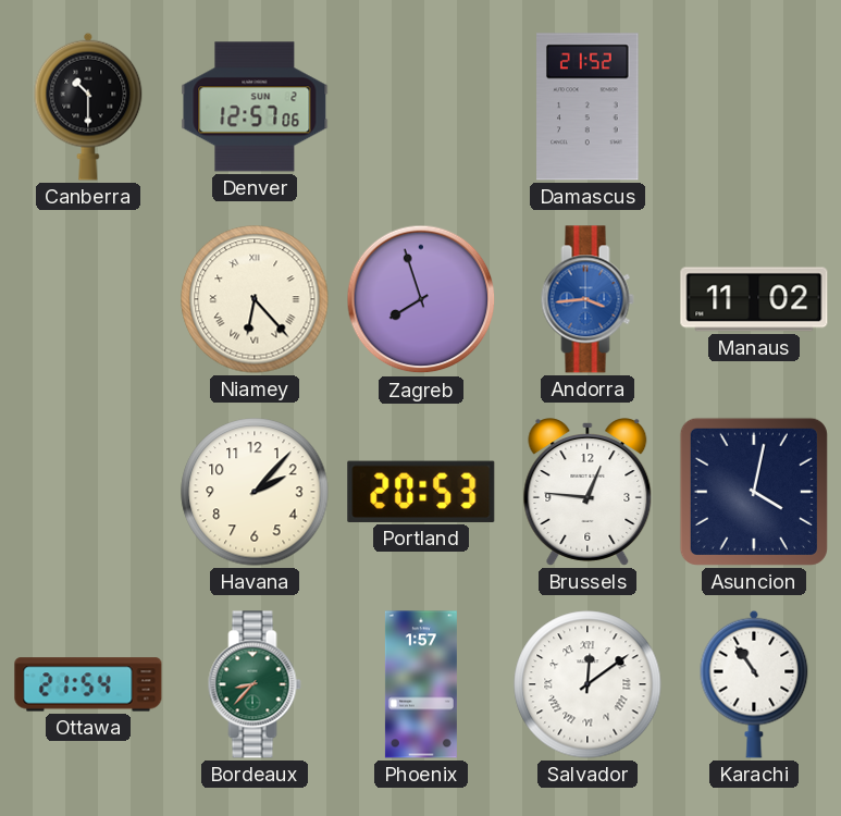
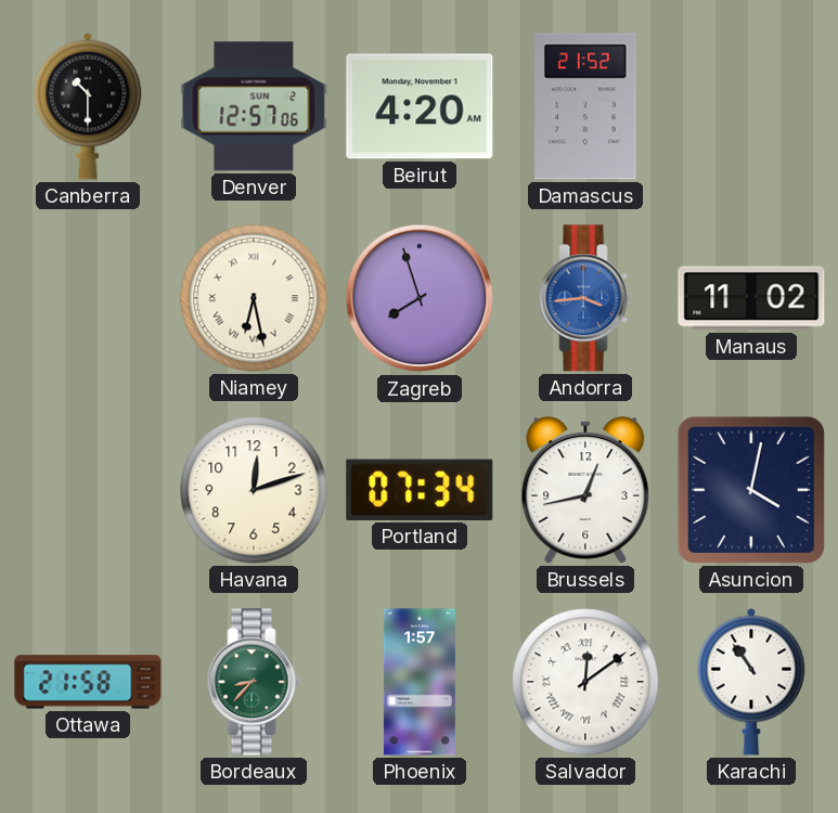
Beirut: none -> 4:20
Niamey: 6:23 -> 6:28
Havana: 2:07 -> 12:12
Portland: 20:53 -> 07:34
Brussels: 12:46 -> 12:43
Ottawa: 21:54 -> 21:58
